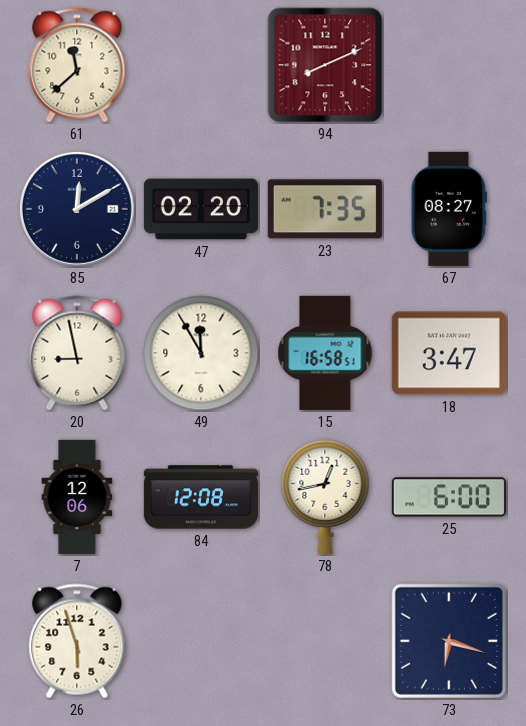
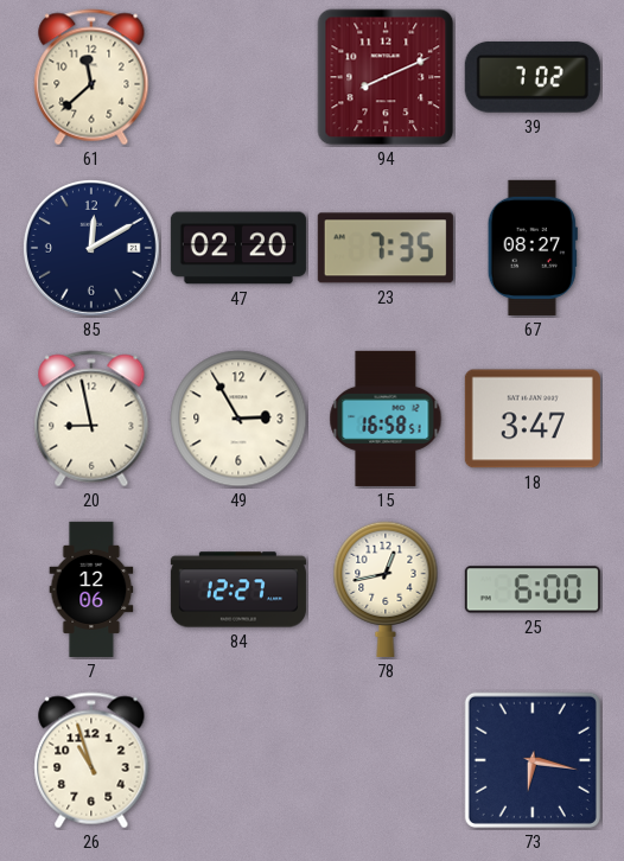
39: none -> 7:02
49: 11:55 -> 2:55
84: 12:08 -> 12:27
26: 5:57 -> 10:57
73: 6:18 -> 6:17
